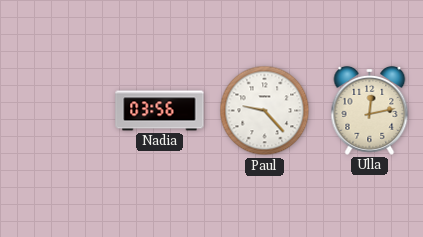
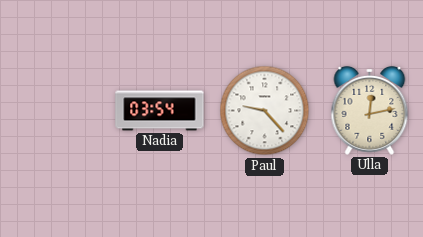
Nadia: 03:56 -> 03:54
